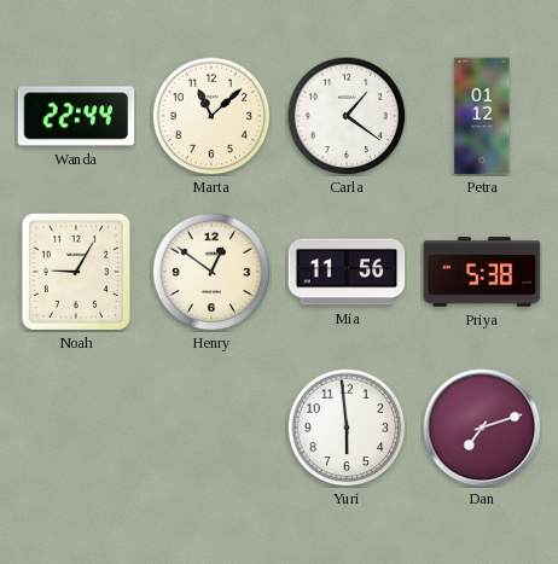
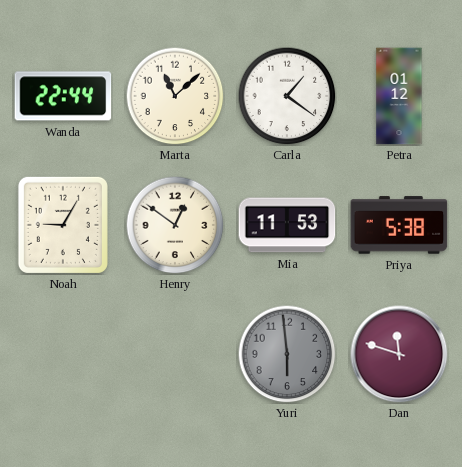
Mia: 11:56 -> 11:53
Yuri dial: white -> grey
Dan: 7:12 -> 11:48
